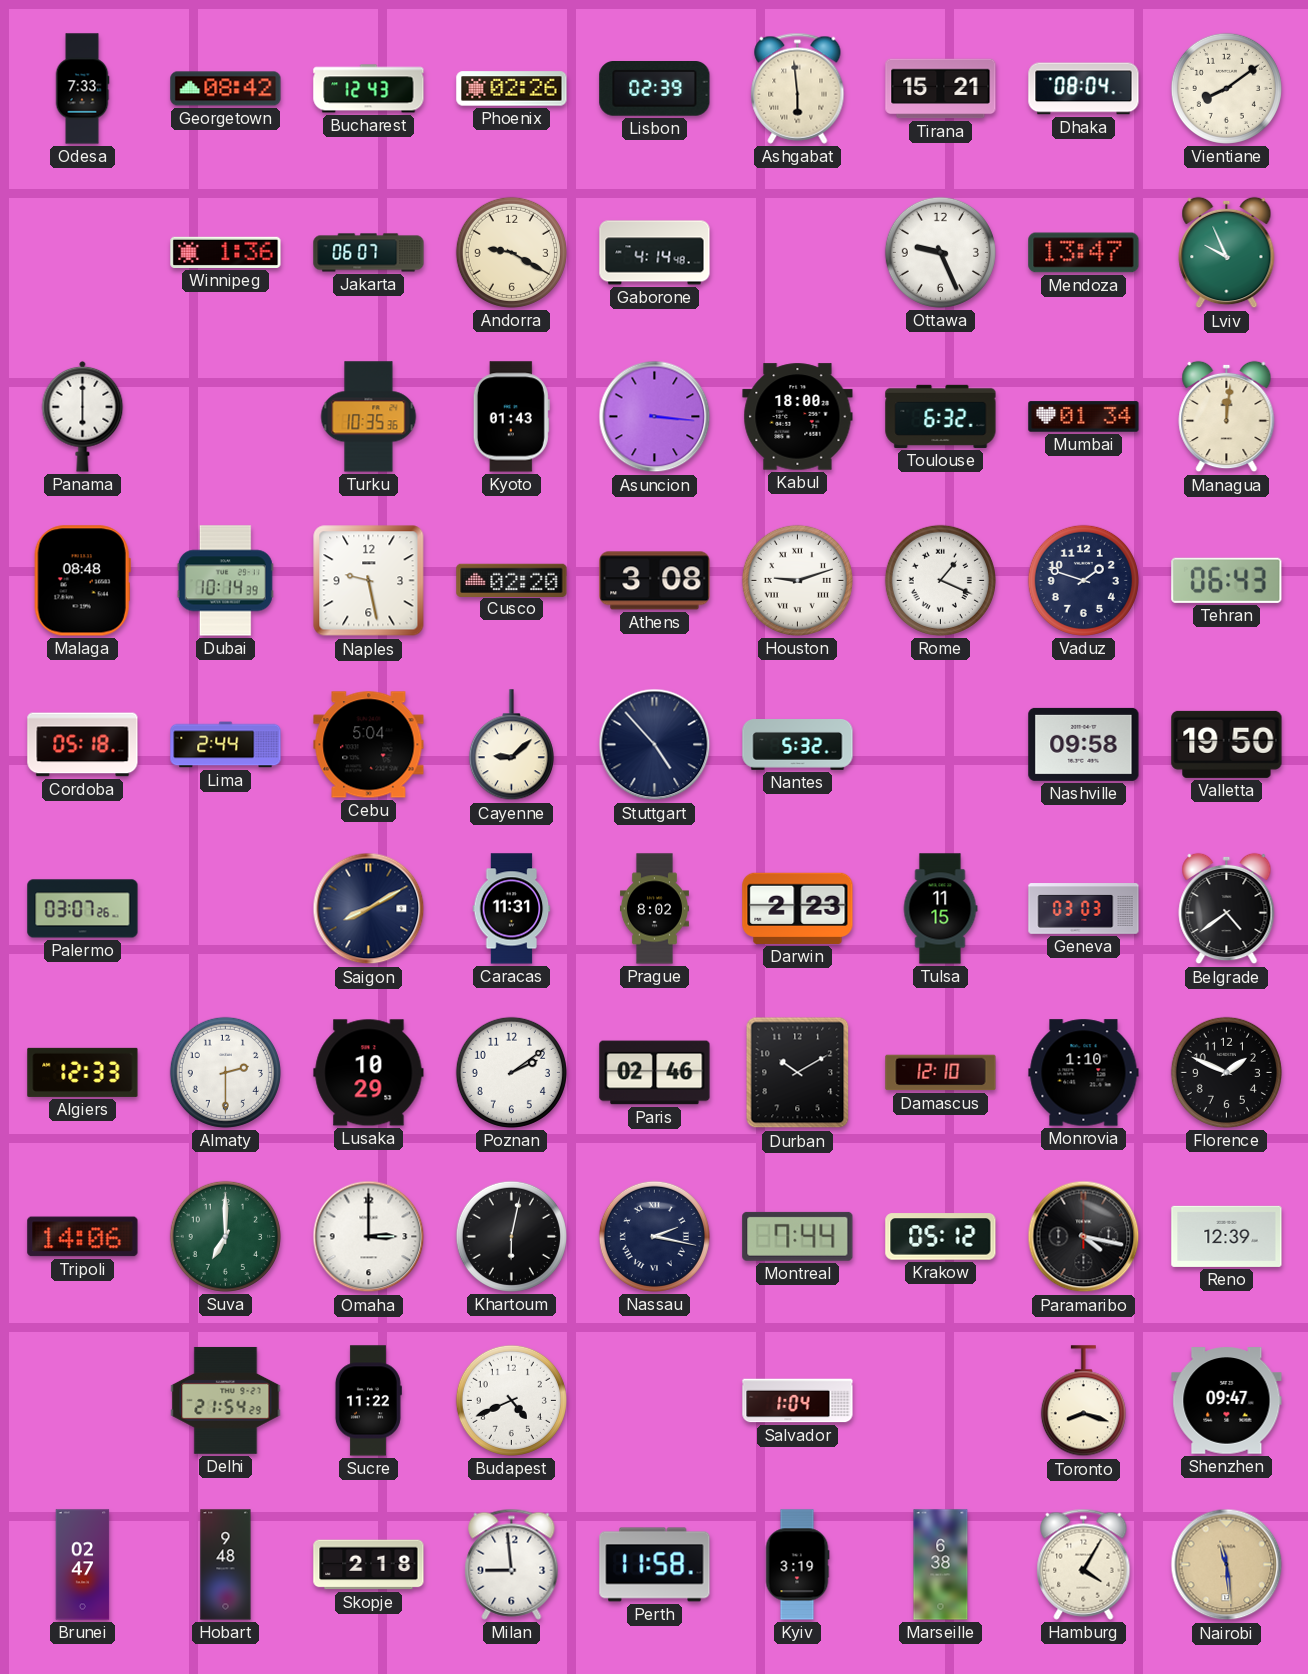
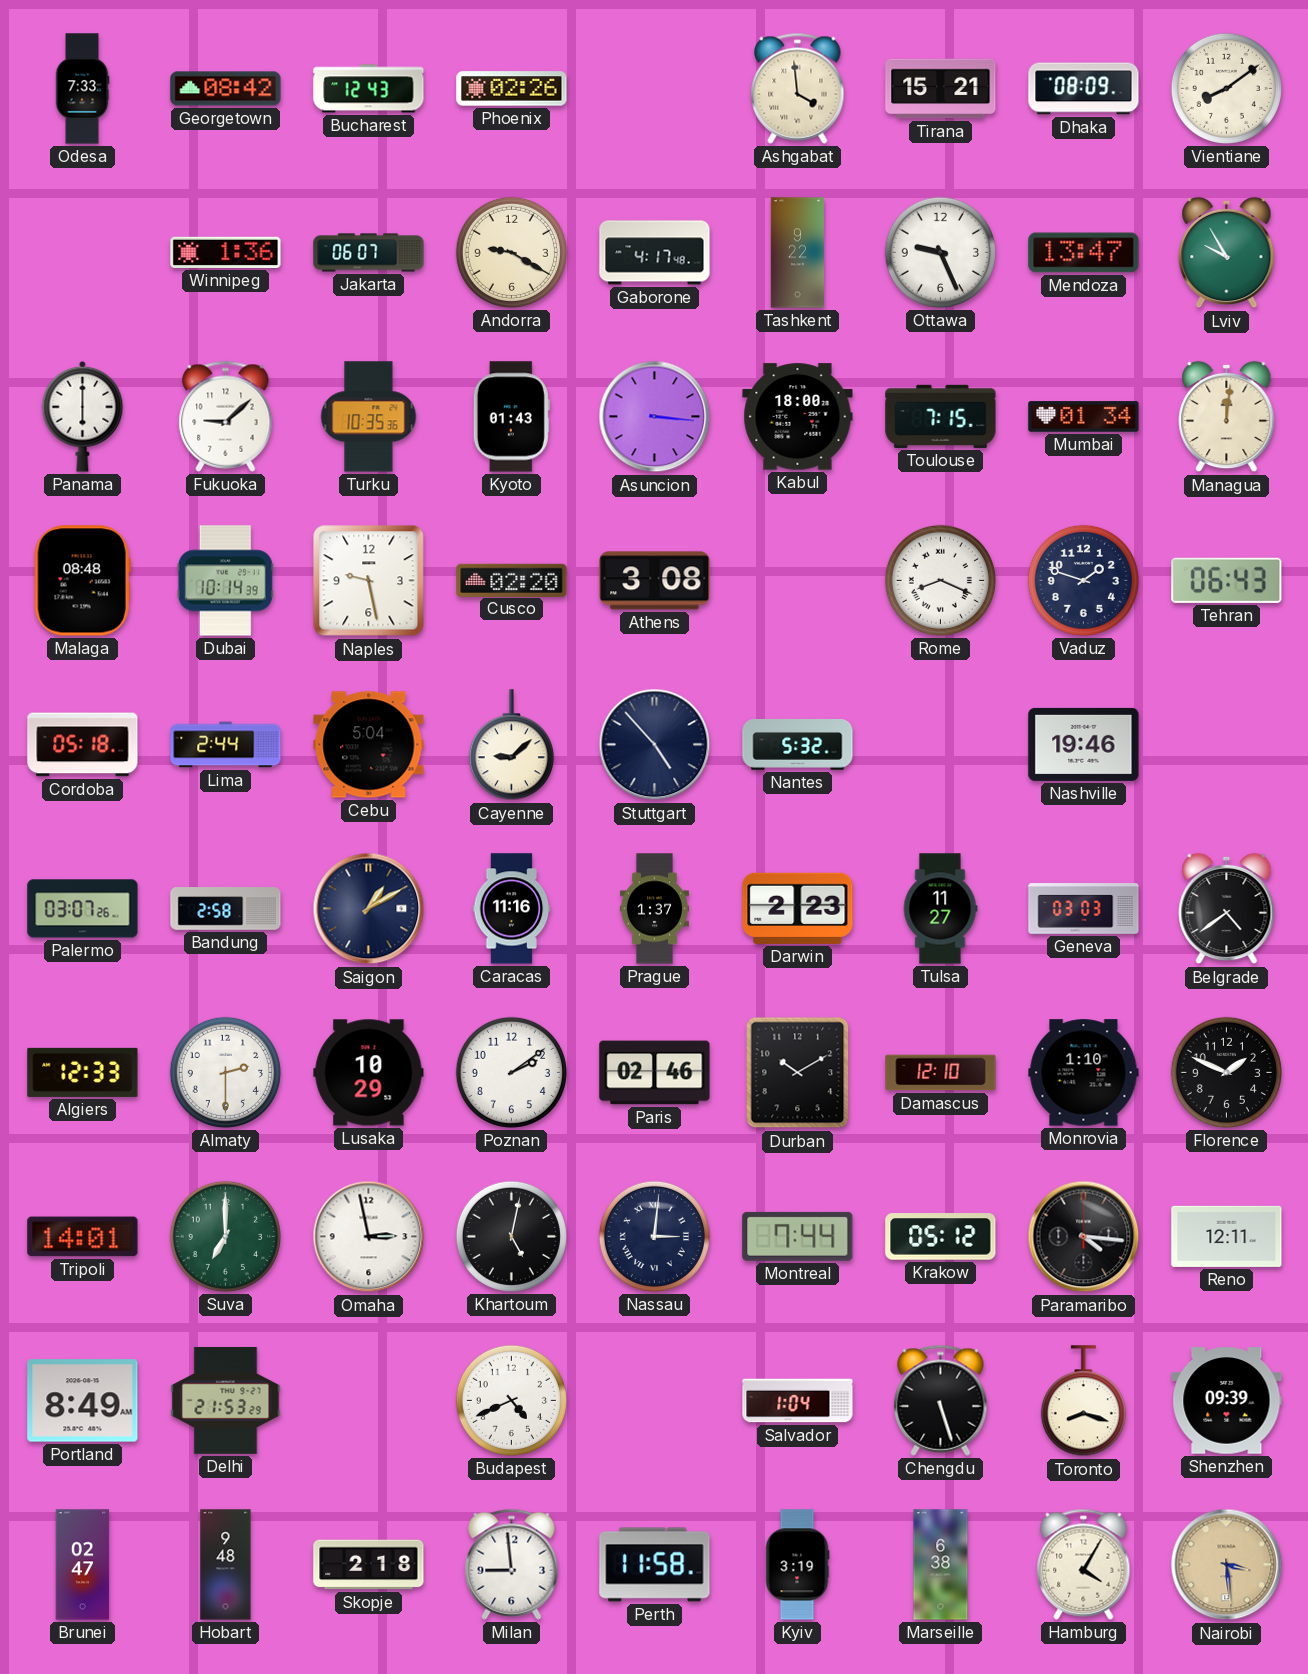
Lisbon: 02:39 -> none
Ashgabat: 5:59 -> 3:59
Dhaka: 08:04 -> 08:09
Gaborone: 4:14 -> 4:17
Tashkent: none -> 9:22
Lviv: 9:56 -> 9:55
Fukuoka: none -> 9:08
Toulouse: 6:32 -> 7:15
Houston: 9:12 -> none
Rome: 1:19 -> 8:19
Nashville: 09:58 -> 19:46
Valletta: 19:50 -> none
Bandung: none -> 2:58
Saigon: 8:10 -> 1:10
Caracas: 11:31 -> 11:16
Prague: 8:02 -> 1:37
Tulsa: 11:15 -> 11:27
Tripoli: 14:06 -> 14:01
Omaha: 3:00 -> 2:58
Khartoum: 6:02 -> 5:02
Nassau: 2:17 -> 3:01
Paramaribo: 4:17 -> 4:16
Reno: 12:39 -> 12:11
Portland: none -> 8:49
Delhi: 21:54 -> 21:53
Sucre: 11:22 -> none
Chengdu: none -> 5:27
Shenzhen: 09:47 -> 09:39
Nairobi: 11:29 -> 3:29
